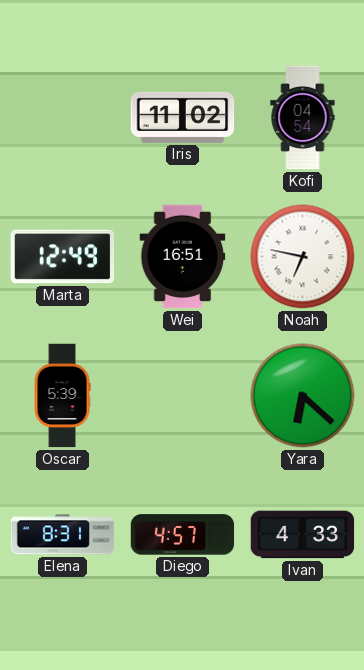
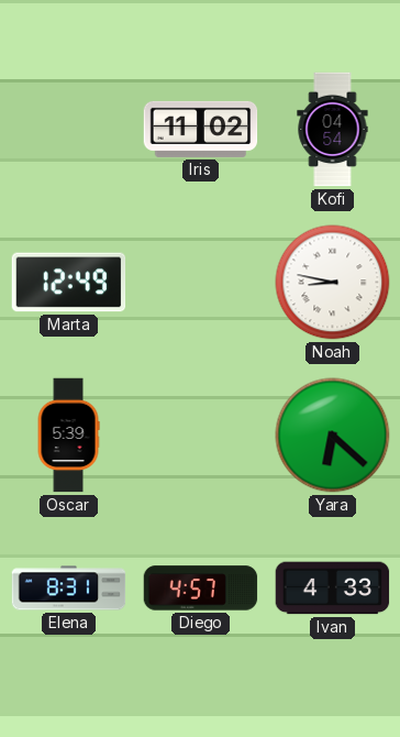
Wei: 16:51 -> none
Noah: 6:47 -> 8:47
